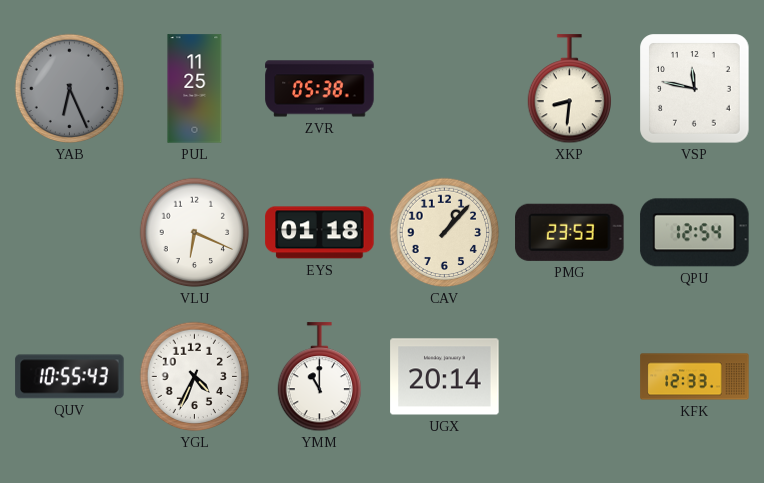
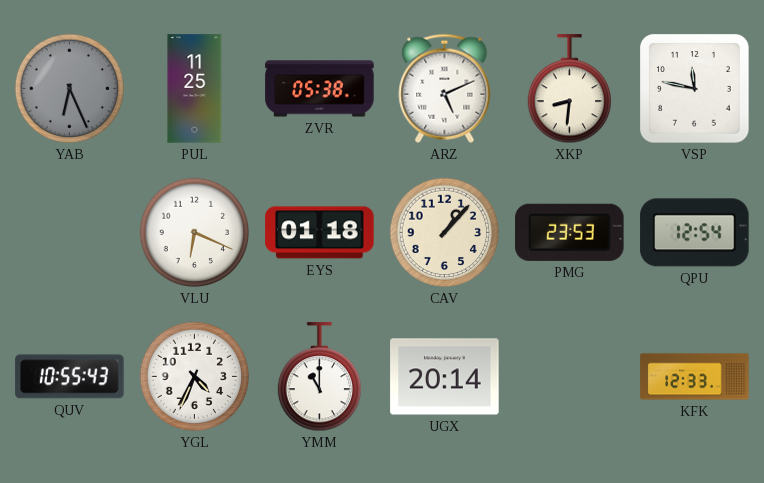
ARZ: none -> 5:11
